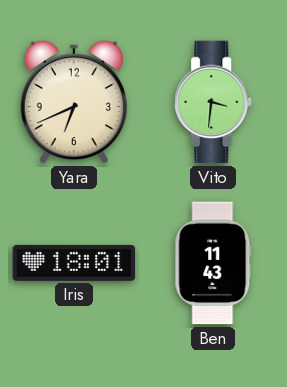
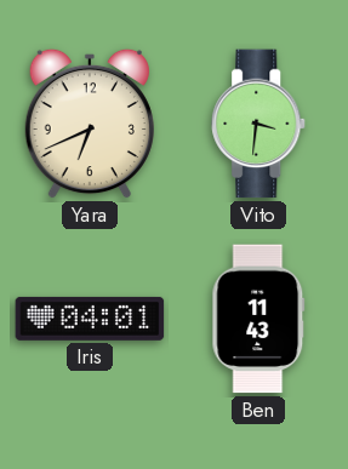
Iris: 18:01 -> 04:01
